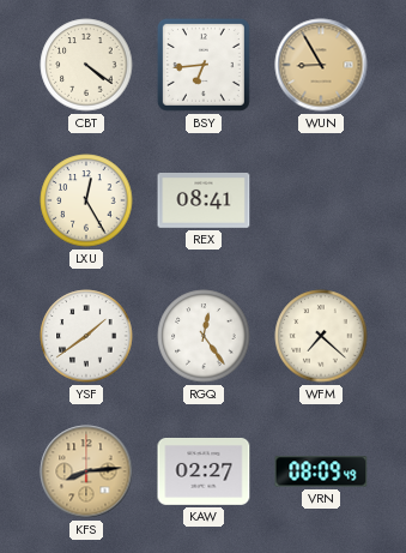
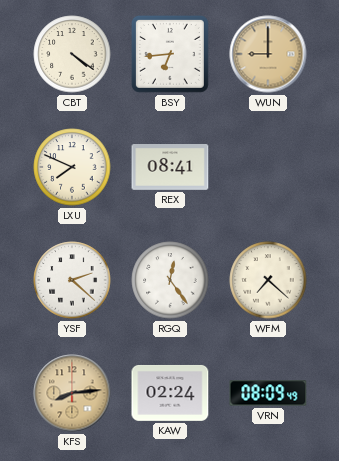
WUN: 8:55 -> 9:00
LXU: 12:25 -> 7:49
YSF: 1:39 -> 2:22
KAW: 02:27 -> 02:24
